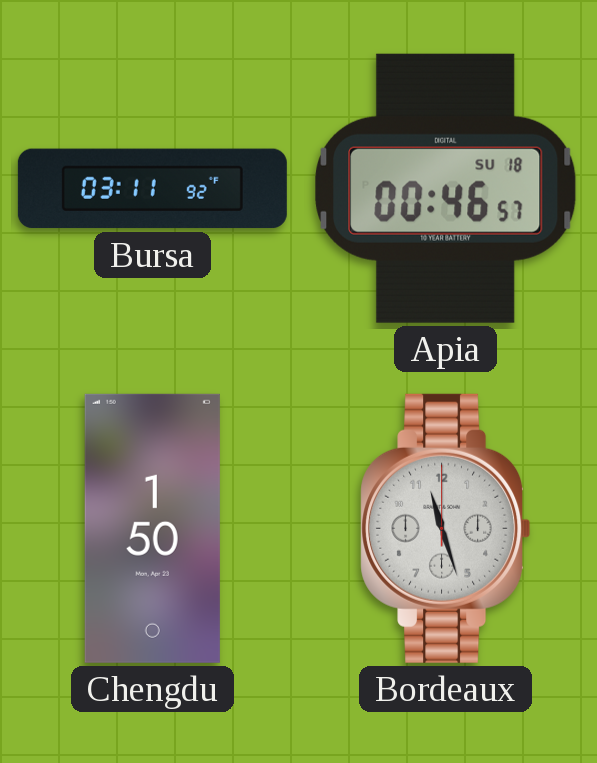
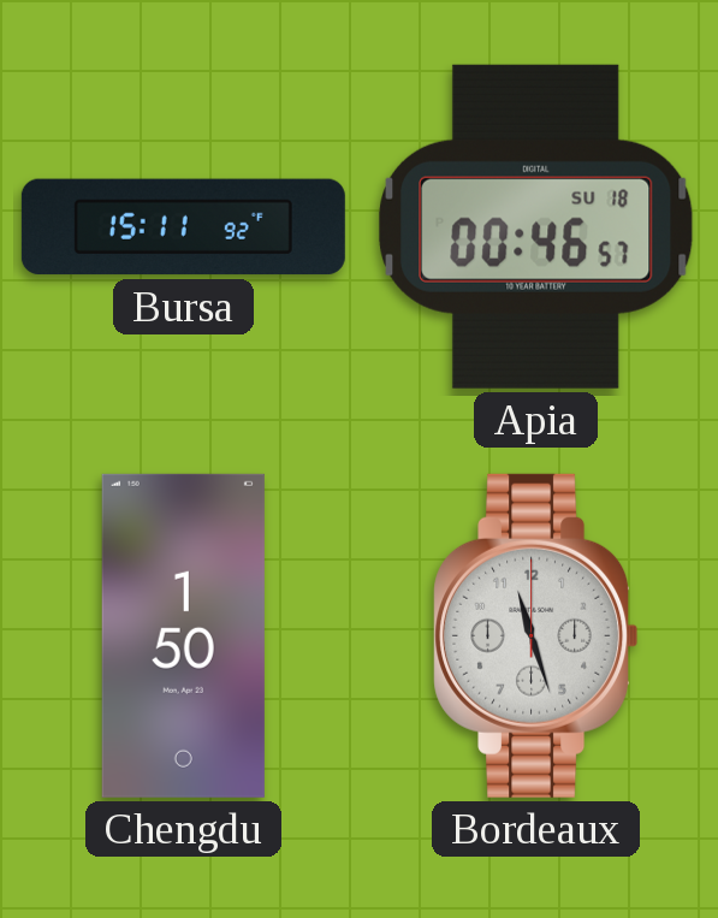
Bursa: 03:11 -> 15:11
